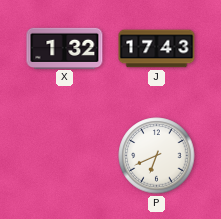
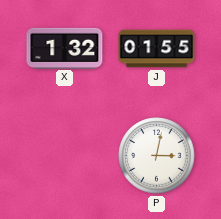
J: 17:43 -> 01:55
P: 6:41 -> 3:02
